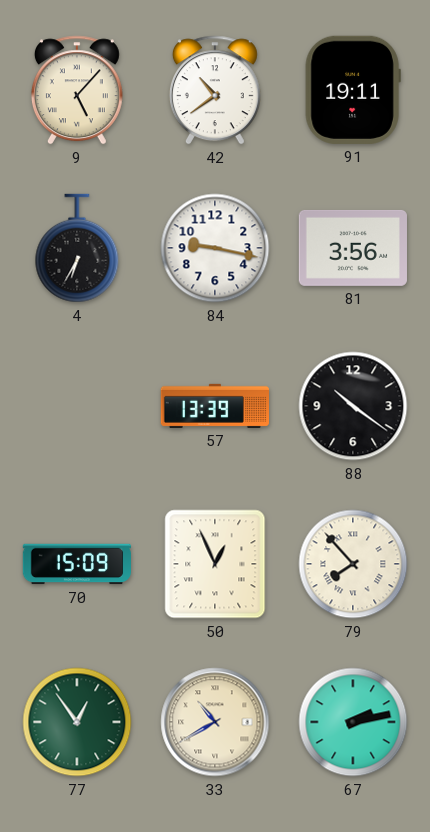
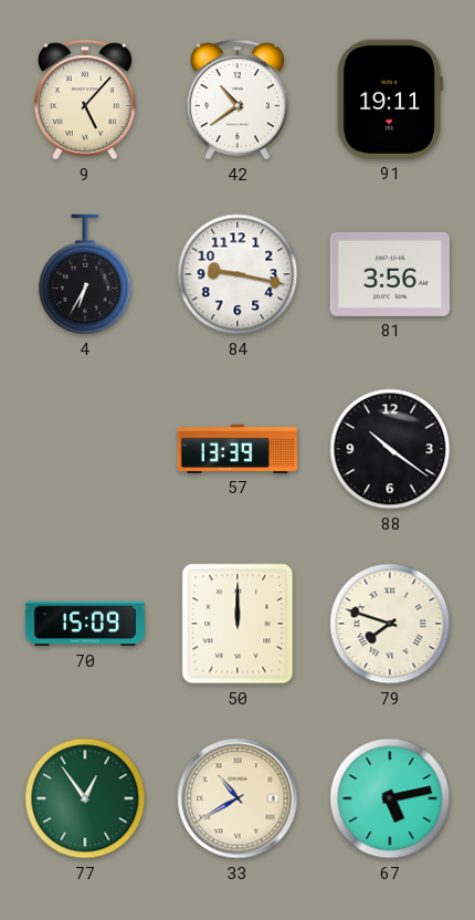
50: 12:56 -> 12:00
79: 7:53 -> 7:48
67: 2:13 -> 5:13
